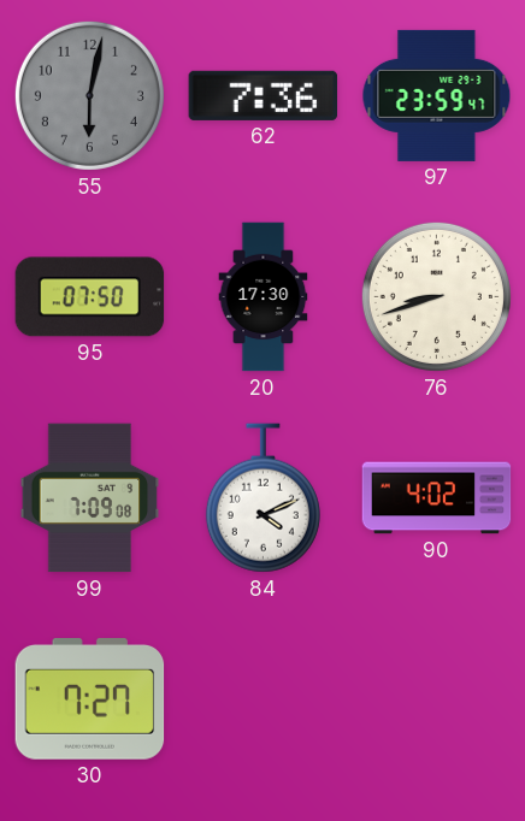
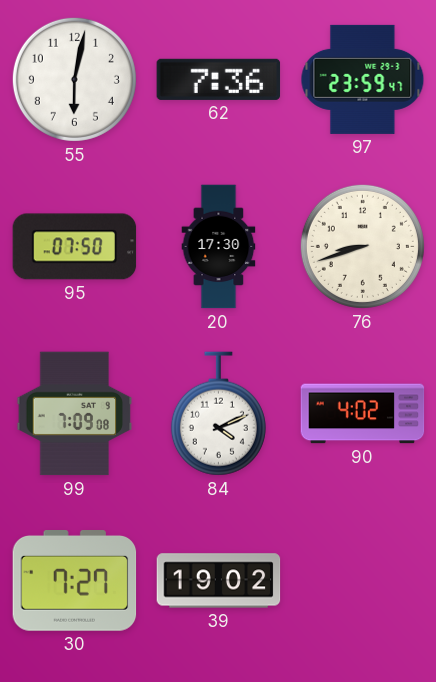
55 dial: grey -> white
39: none -> 19:02
